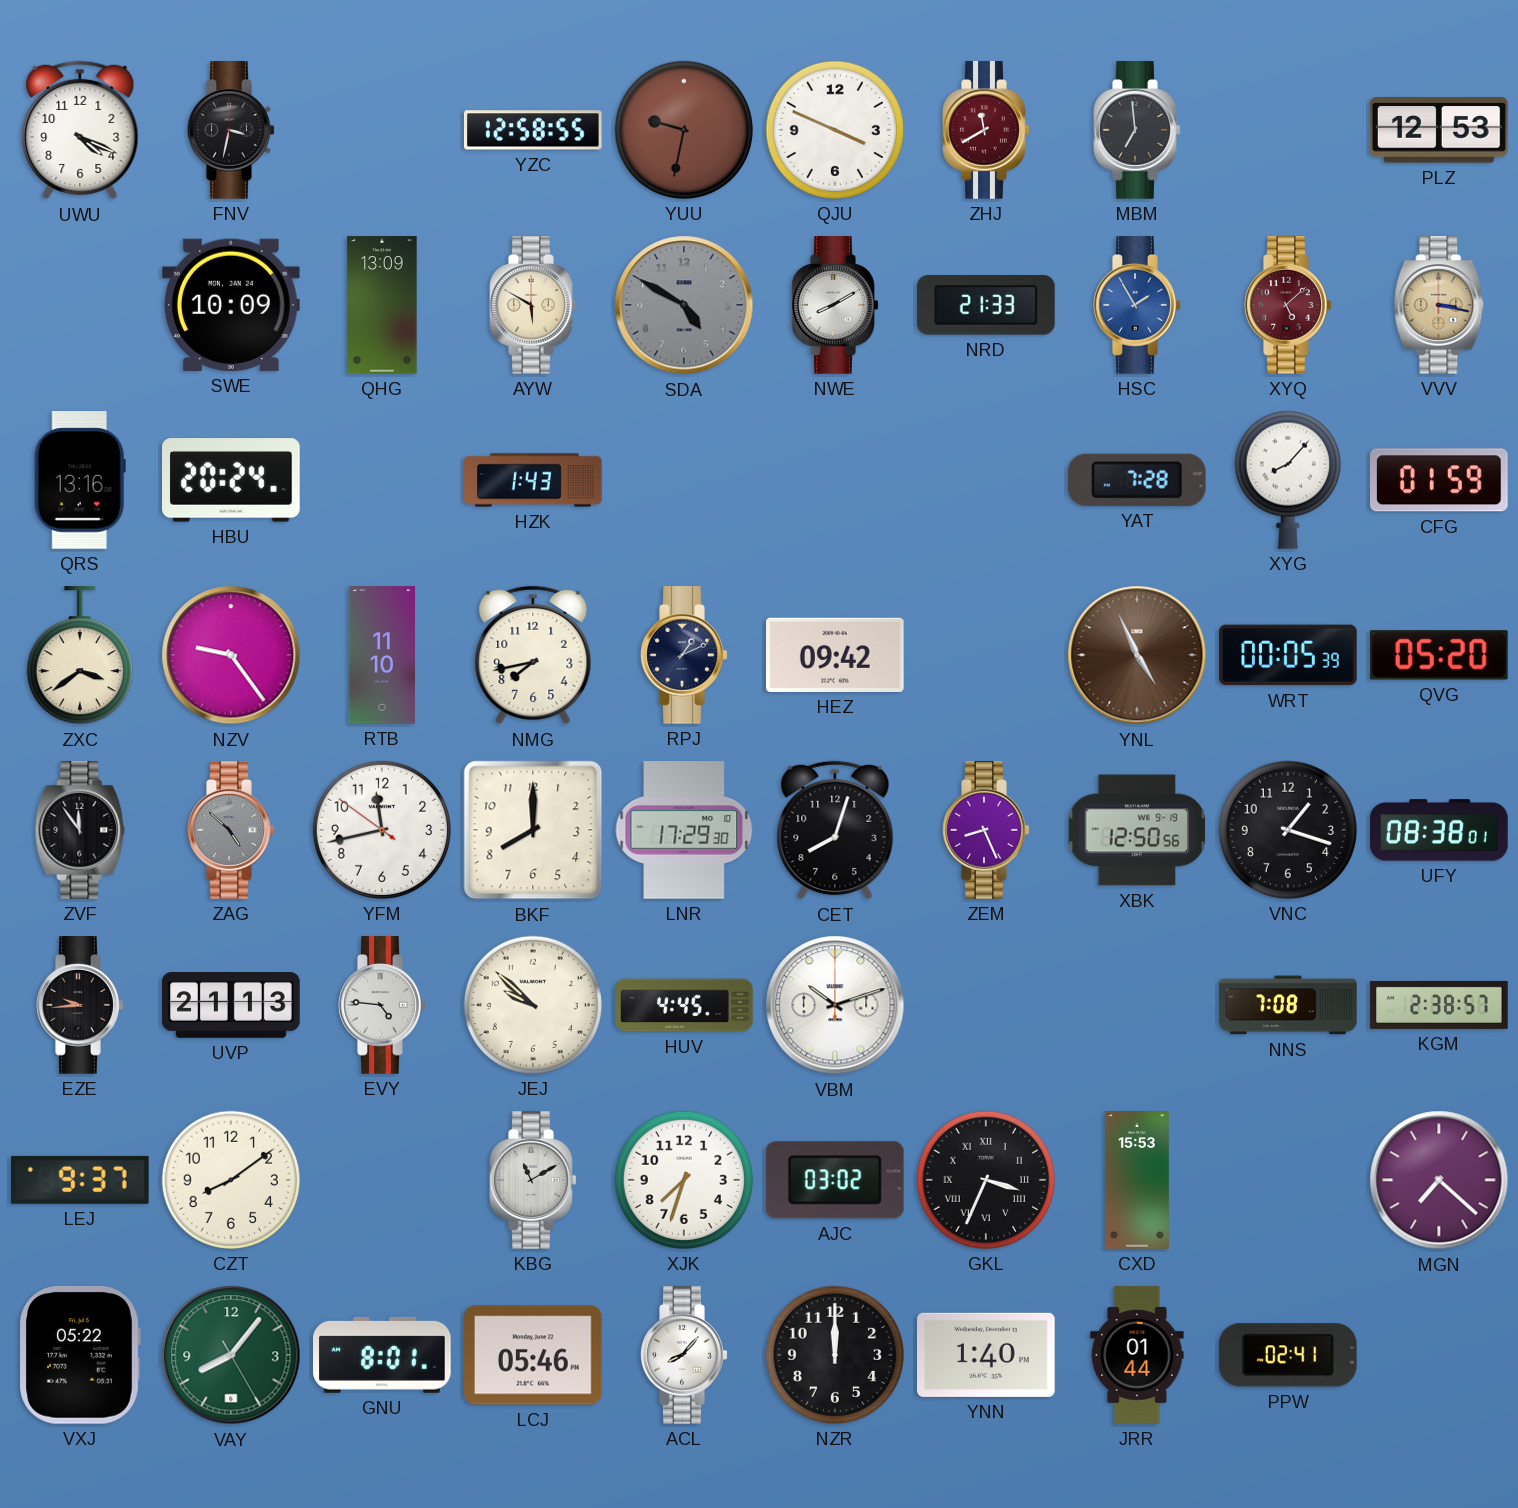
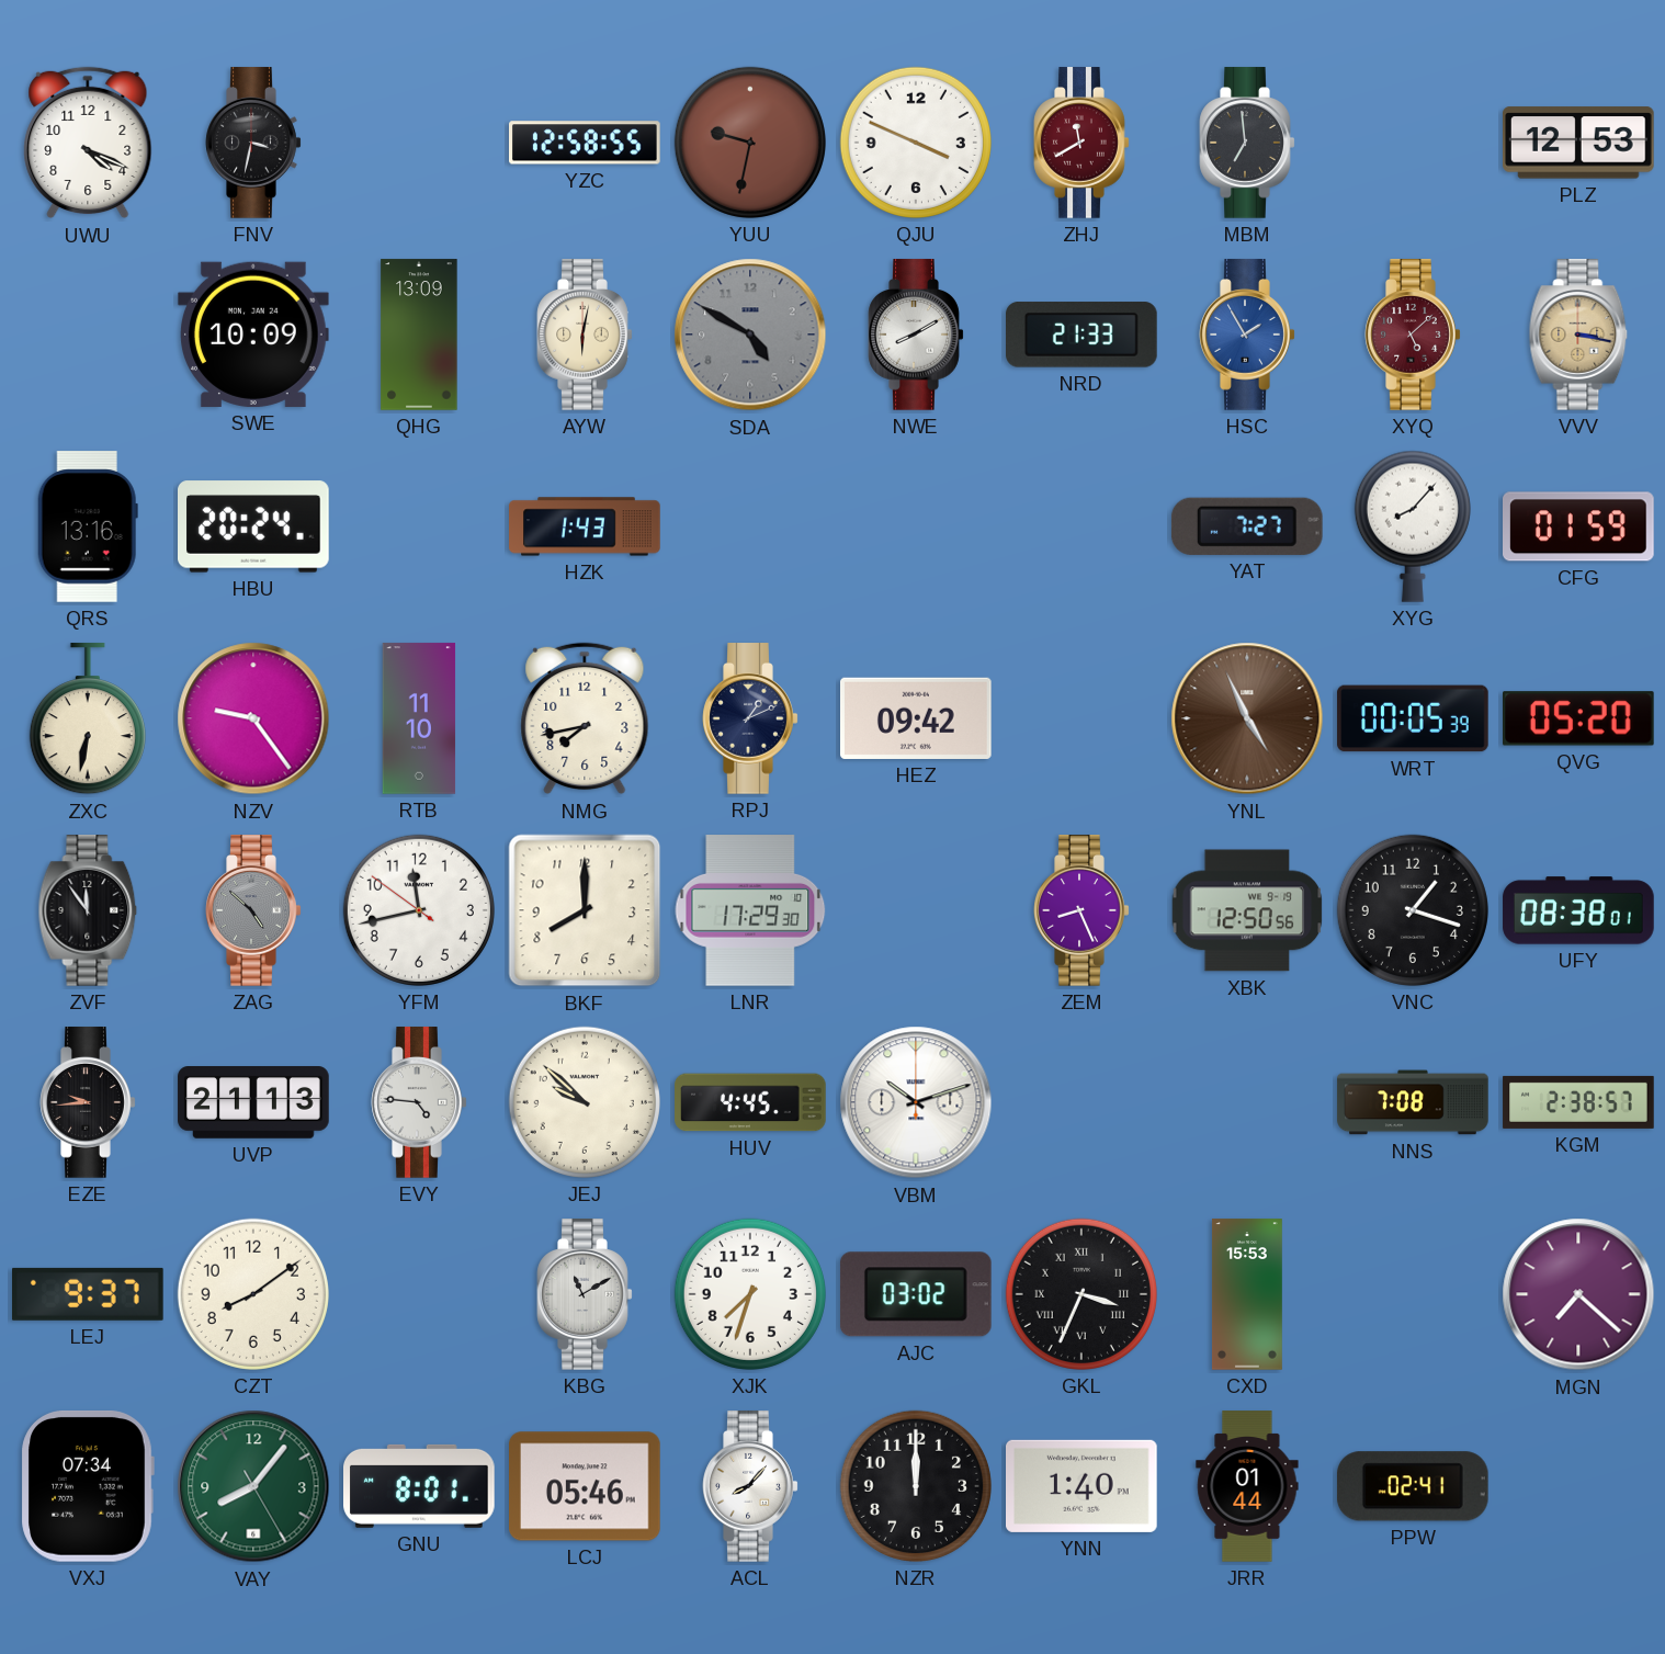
AYW: 5:50 -> 6:02
YAT: 7:28 -> 7:27
ZXC: 3:39 -> 6:32
CET: 8:03 -> none
VXJ: 05:22 -> 07:34
